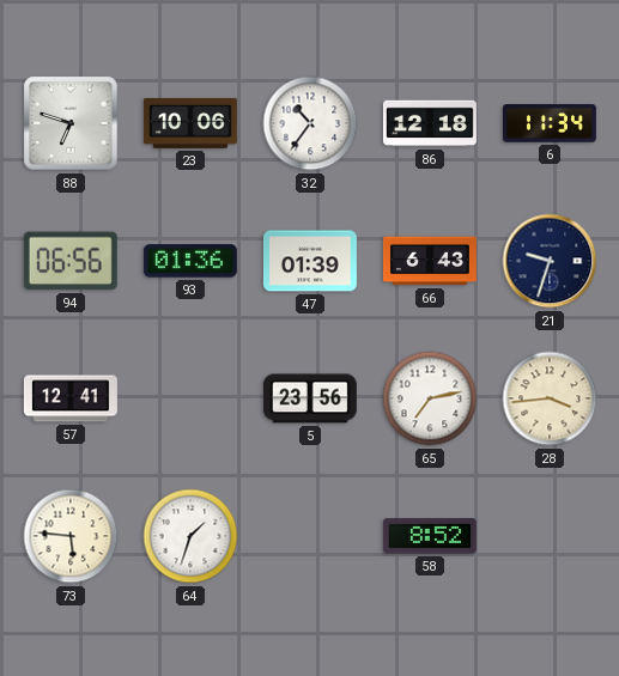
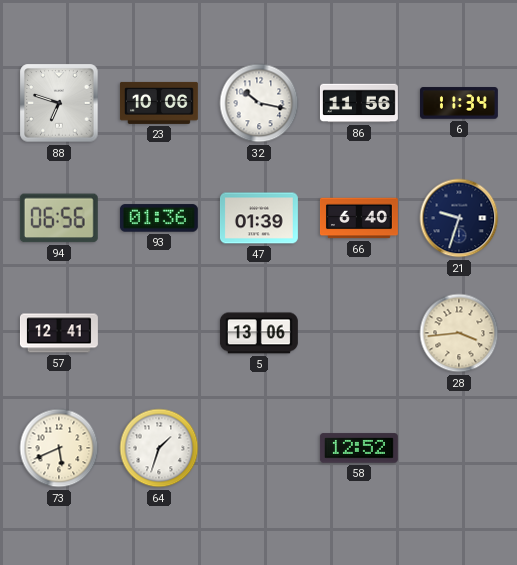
32: 10:36 -> 10:17
86: 12:18 -> 11:56
66: 6:43 -> 6:40
5: 23:56 -> 13:06
65: 7:13 -> none
73: 5:46 -> 5:41
58: 8:52 -> 12:52
